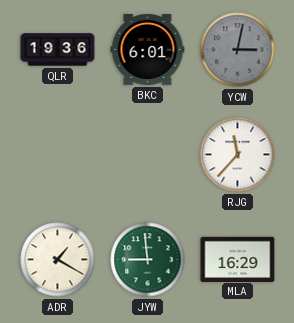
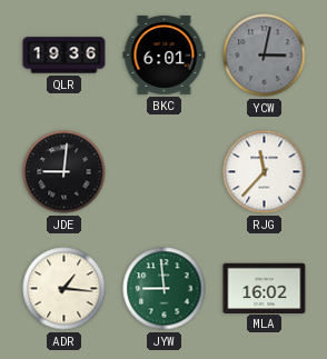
JDE: none -> 9:01
ADR: 1:20 -> 1:16
MLA: 16:29 -> 16:02
